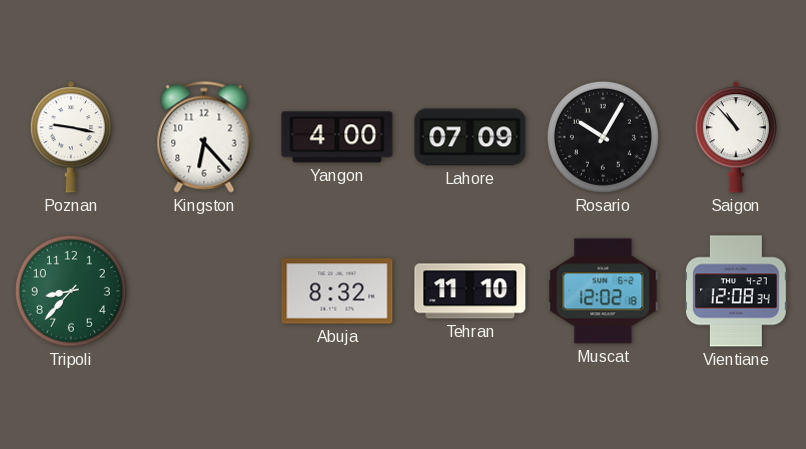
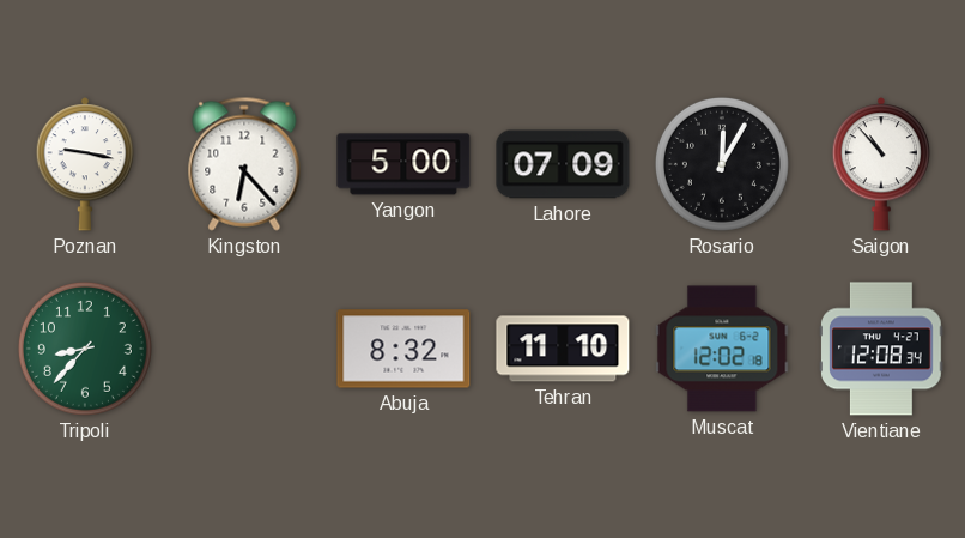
Yangon: 4:00 -> 5:00
Rosario: 10:05 -> 12:05
